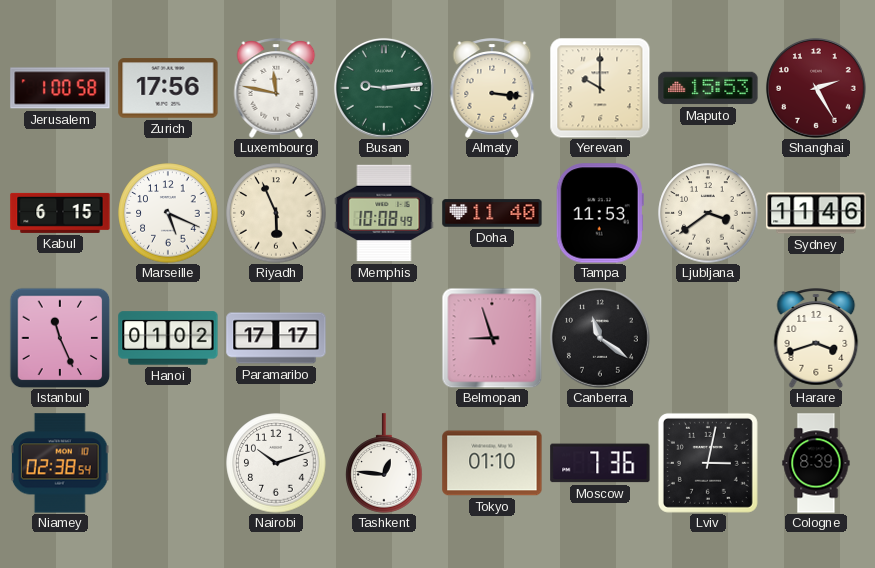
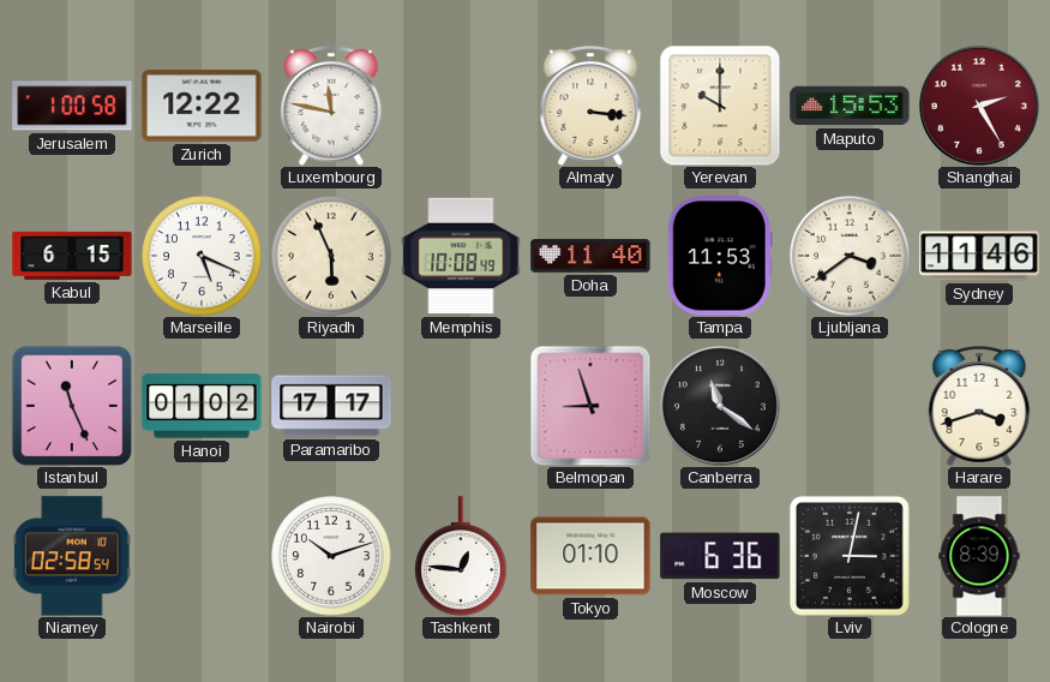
Zurich: 17:56 -> 12:22
Busan: 9:14 -> none
Niamey: 02:38 -> 02:58
Moscow: 7:36 -> 6:36
